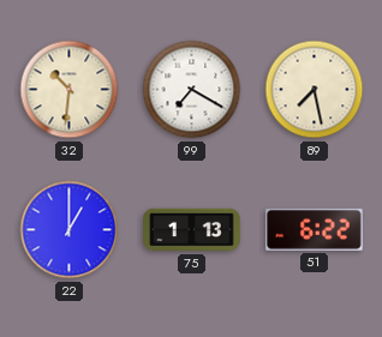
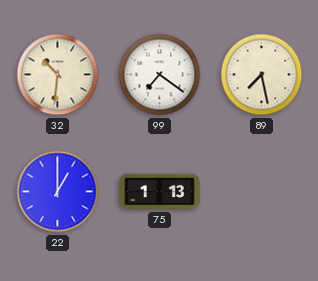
99: 7:20 -> 7:21
51: 6:22 -> none
